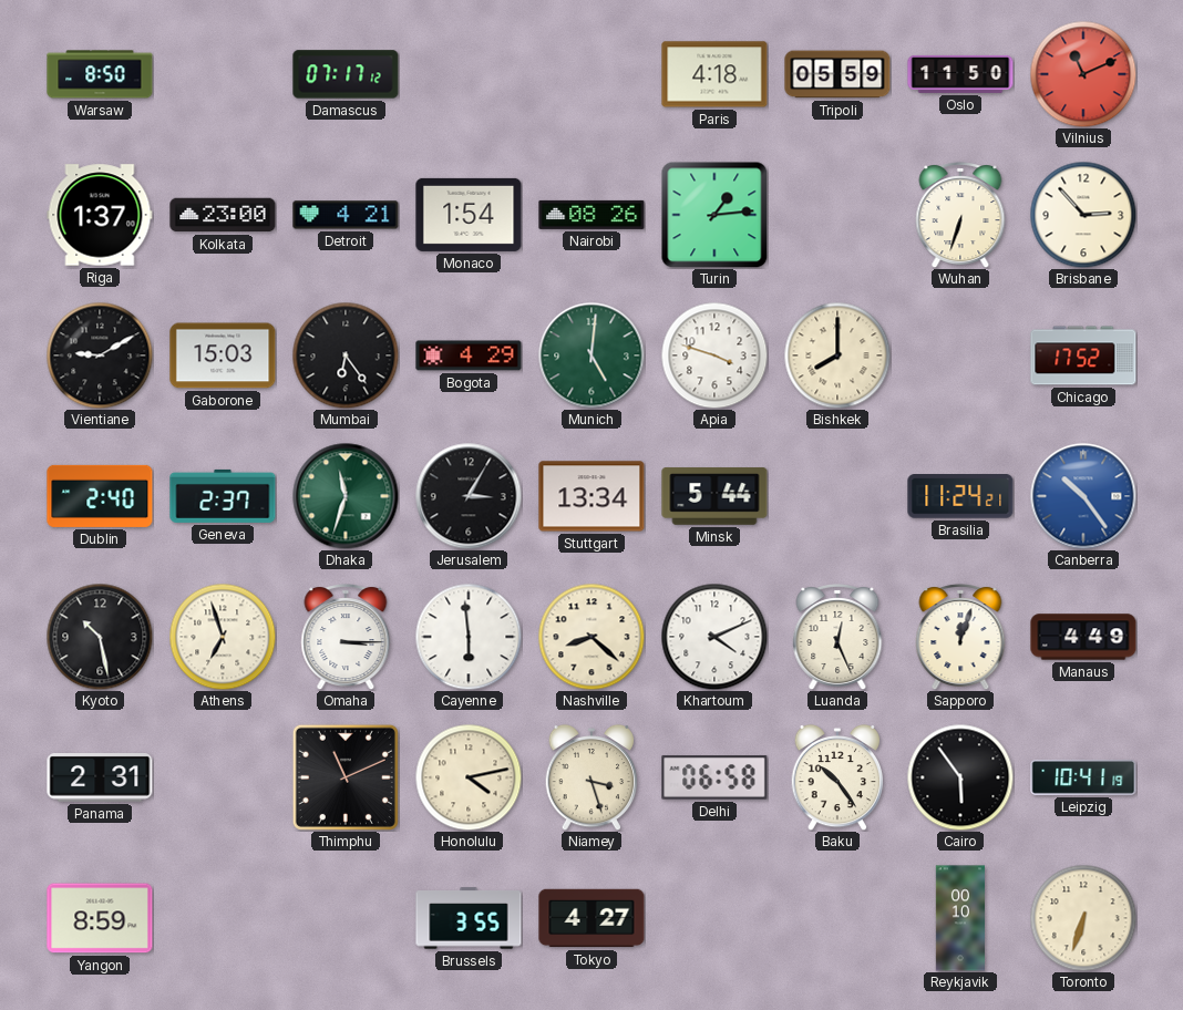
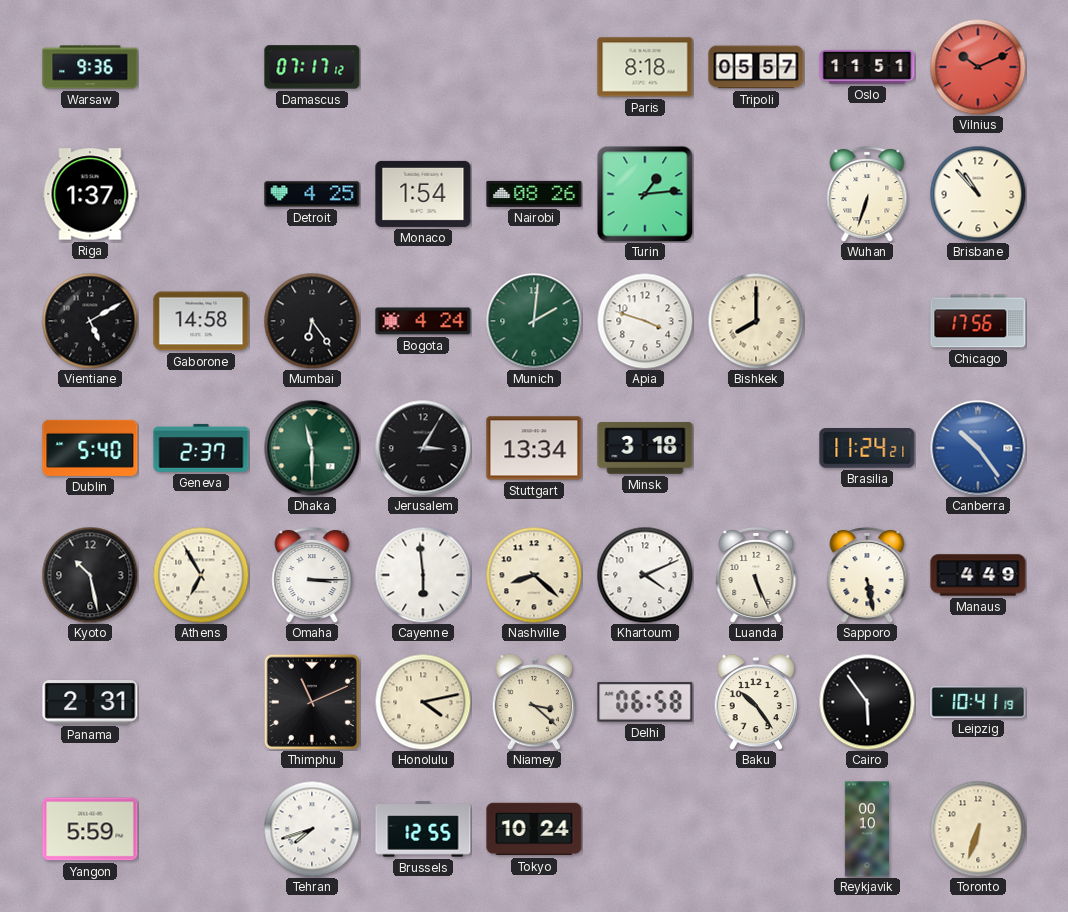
Warsaw: 8:50 -> 9:36
Paris: 4:18 -> 8:18
Tripoli: 05:59 -> 05:57
Oslo: 11:50 -> 11:51
Vilnius: 11:11 -> 10:11
Kolkata: 23:00 -> none
Detroit: 4:21 -> 4:25
Brisbane: 2:53 -> 10:53
Vientiane: 9:10 -> 5:10
Gaborone: 15:03 -> 14:58
Bogota: 4:29 -> 4:24
Munich: 5:01 -> 2:01
Chicago: 17:52 -> 17:56
Dublin: 2:40 -> 5:40
Dhaka: 11:33 -> 11:30
Minsk: 5:44 -> 3:18
Athens: 6:57 -> 6:55
Luanda: 12:26 -> 5:26
Sapporo: 12:03 -> 5:28
Niamey: 3:27 -> 3:22
Yangon: 8:59 -> 5:59
Tehran: none -> 7:42
Brussels: 3:55 -> 12:55
Tokyo: 4:27 -> 10:24
